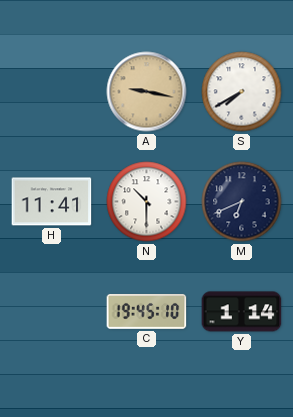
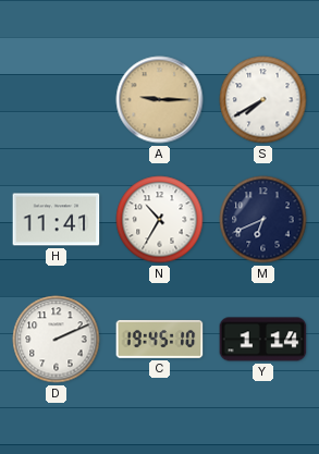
A: 9:17 -> 9:15
N: 10:30 -> 10:35
D: none -> 2:11
